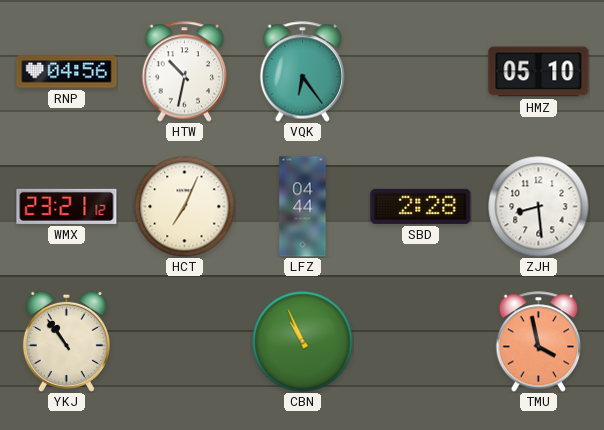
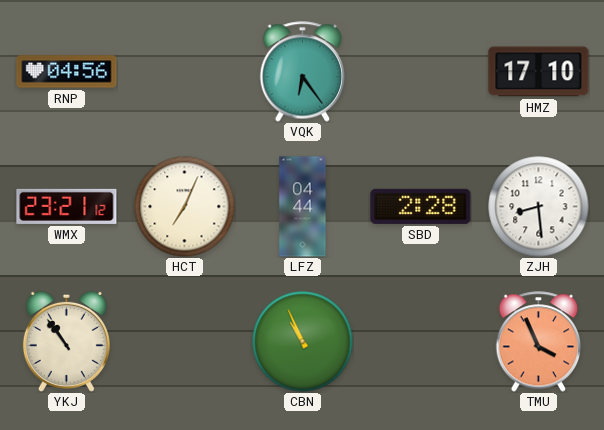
HTW: 10:32 -> none
HMZ: 05:10 -> 17:10
TMU: 3:58 -> 3:56
